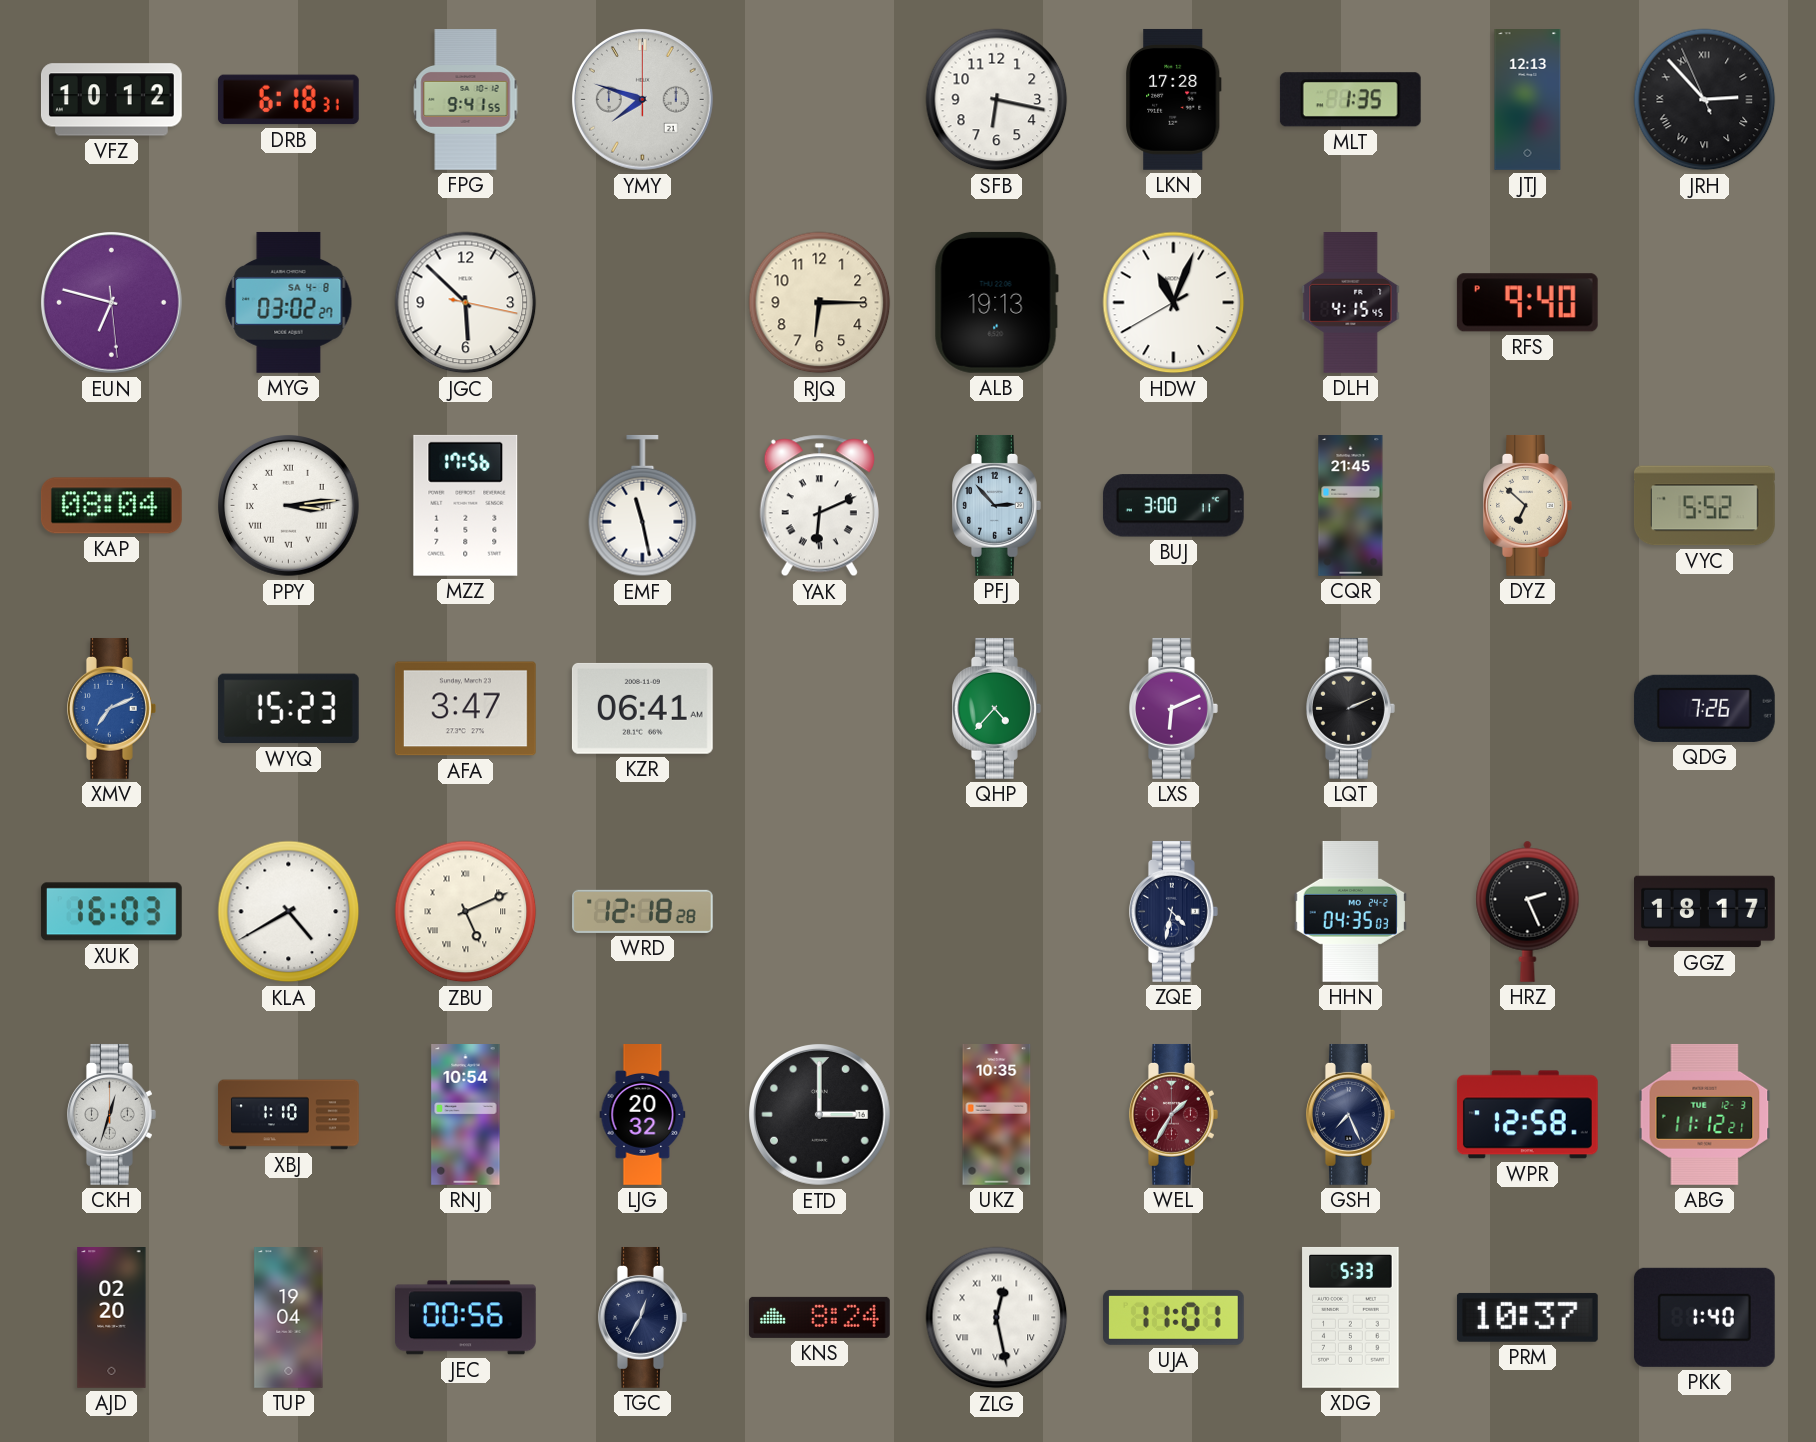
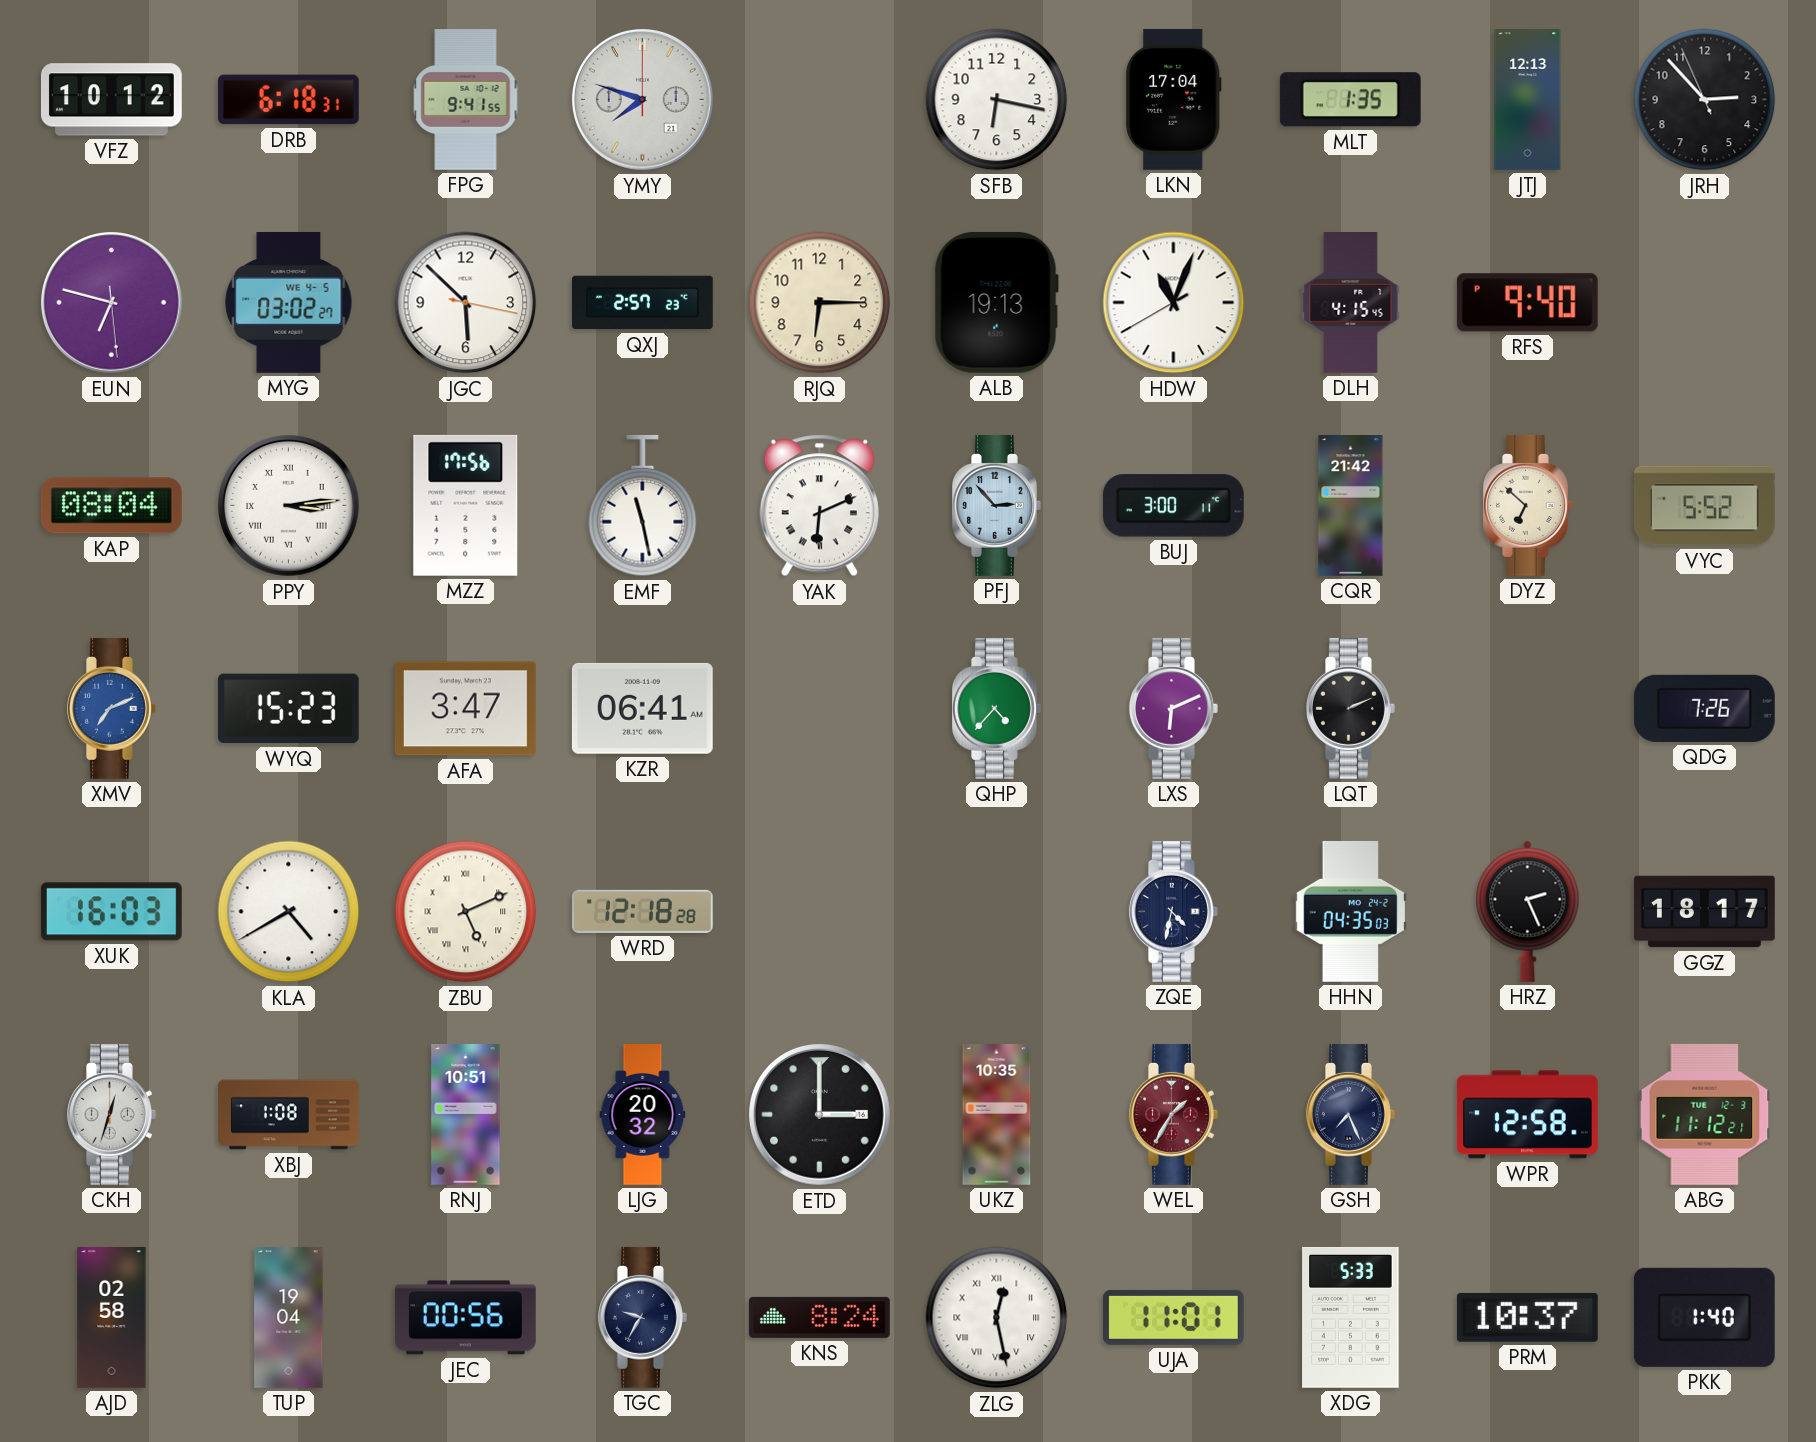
LKN: 17:28 -> 17:04
JRH numerals: Roman -> Arabic
MYG date: SA 4-8 -> WE 4-5
QXJ: none -> 2:57
CQR: 21:45 -> 21:42
XBJ: 1:10 -> 1:08
RNJ: 10:54 -> 10:51
AJD: 02:20 -> 02:58
TGC: 12:35 -> 9:35
